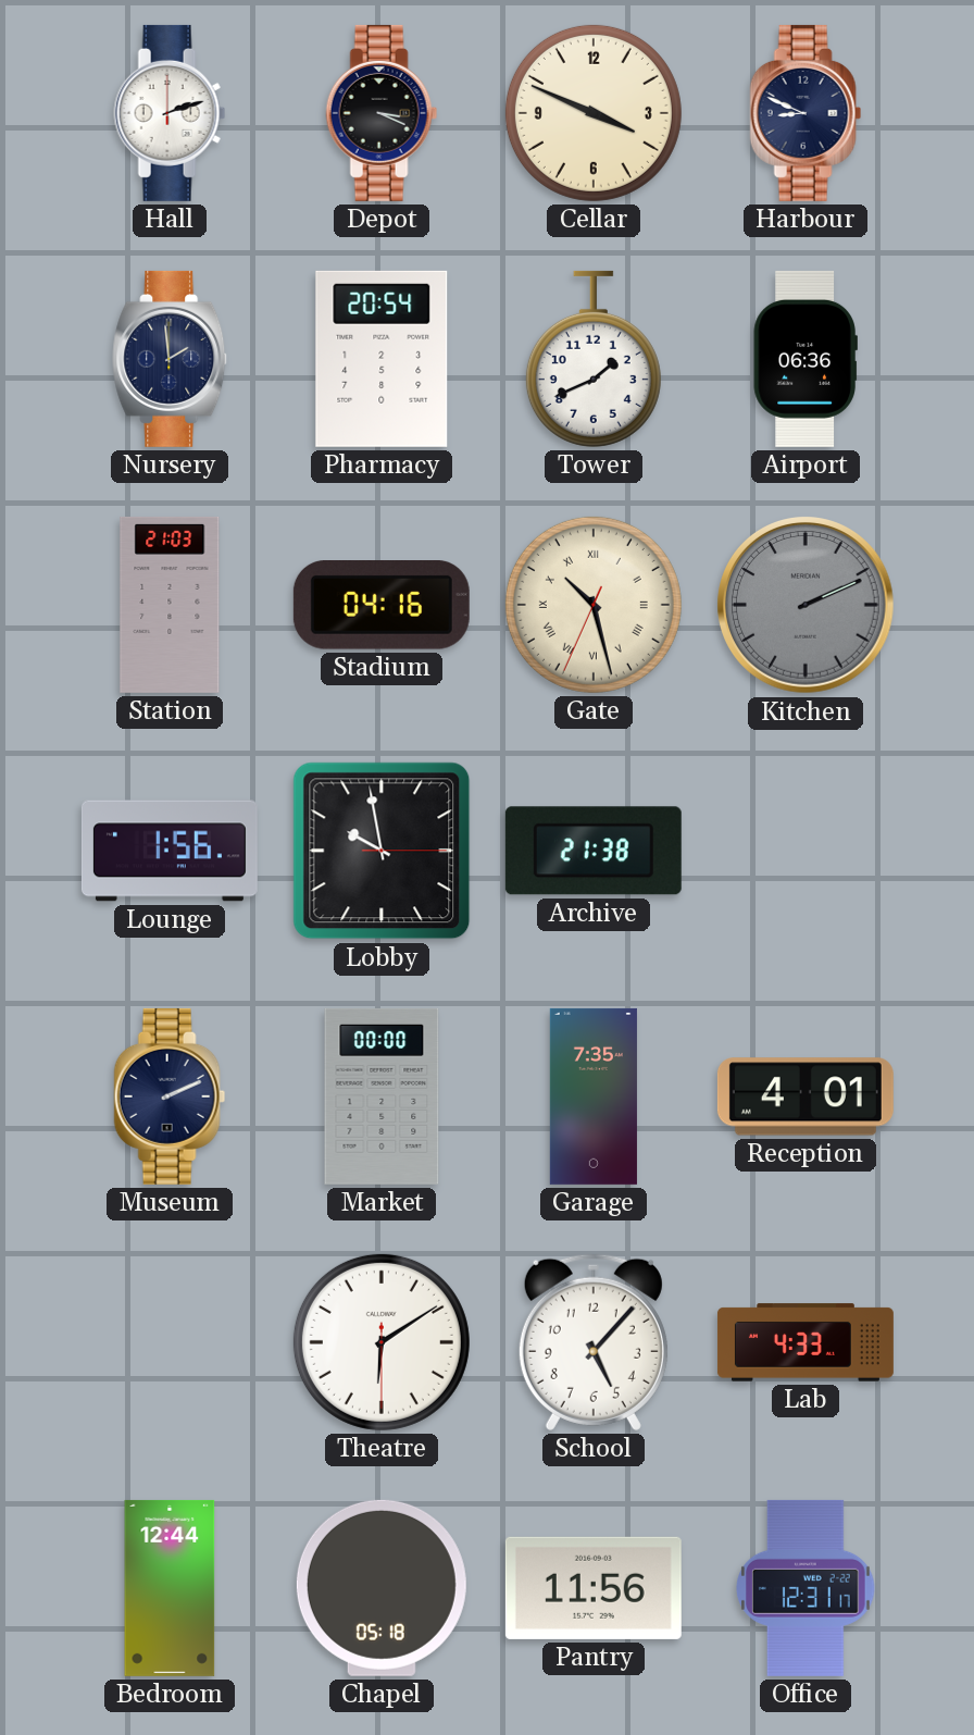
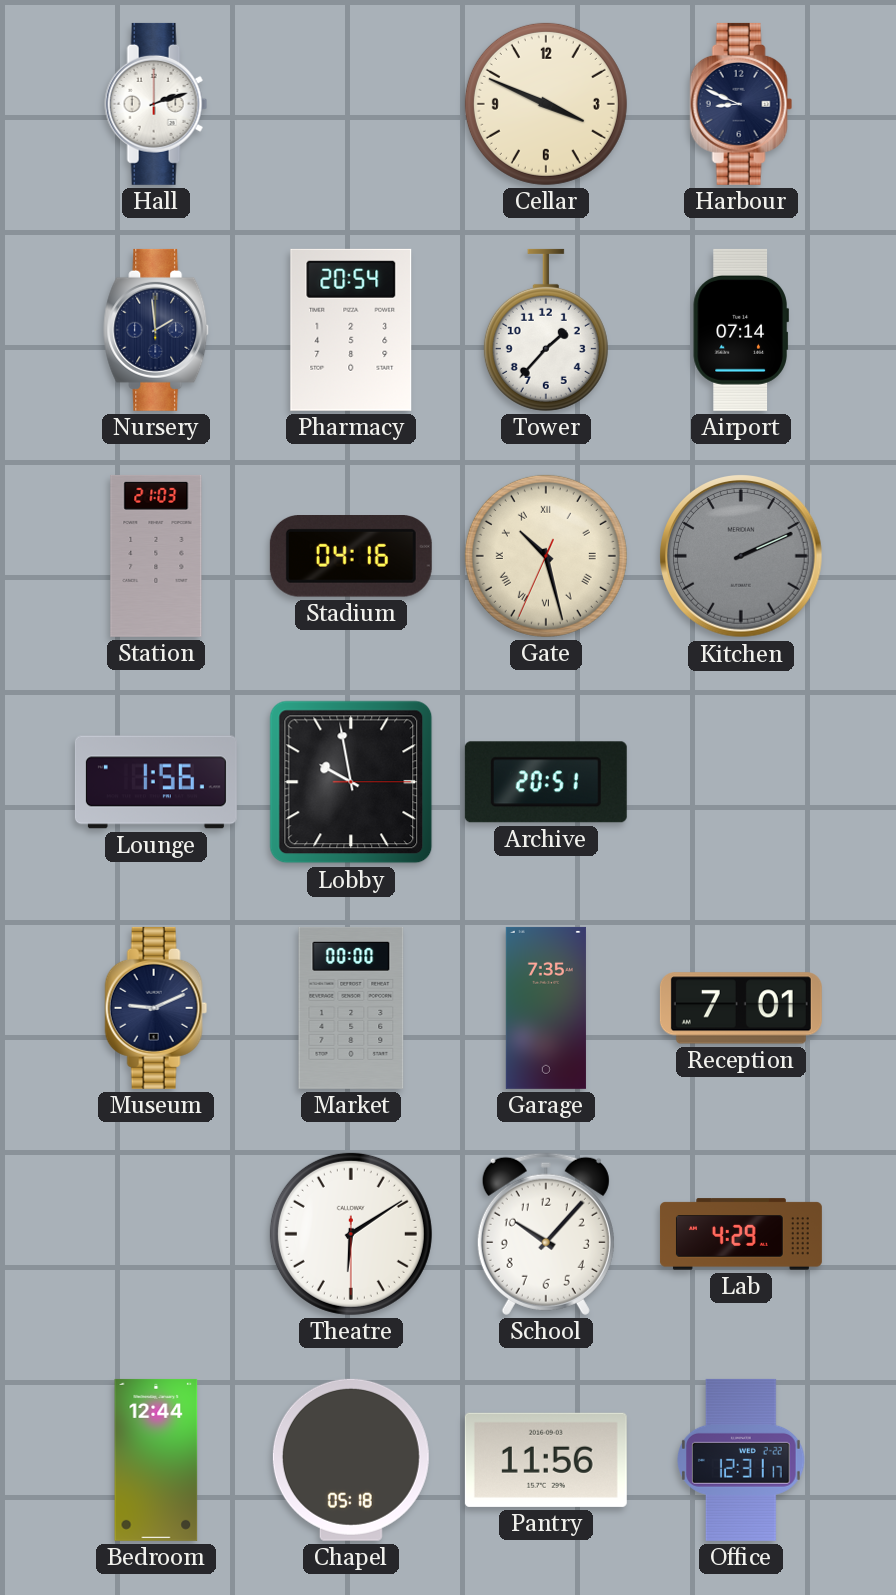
Depot: 3:19 -> none
Tower: 1:41 -> 1:37
Airport: 06:36 -> 07:14
Archive: 21:38 -> 20:51
Museum: 2:11 -> 9:11
Reception: 4:01 -> 7:01
School: 5:07 -> 10:07
Lab: 4:33 -> 4:29
